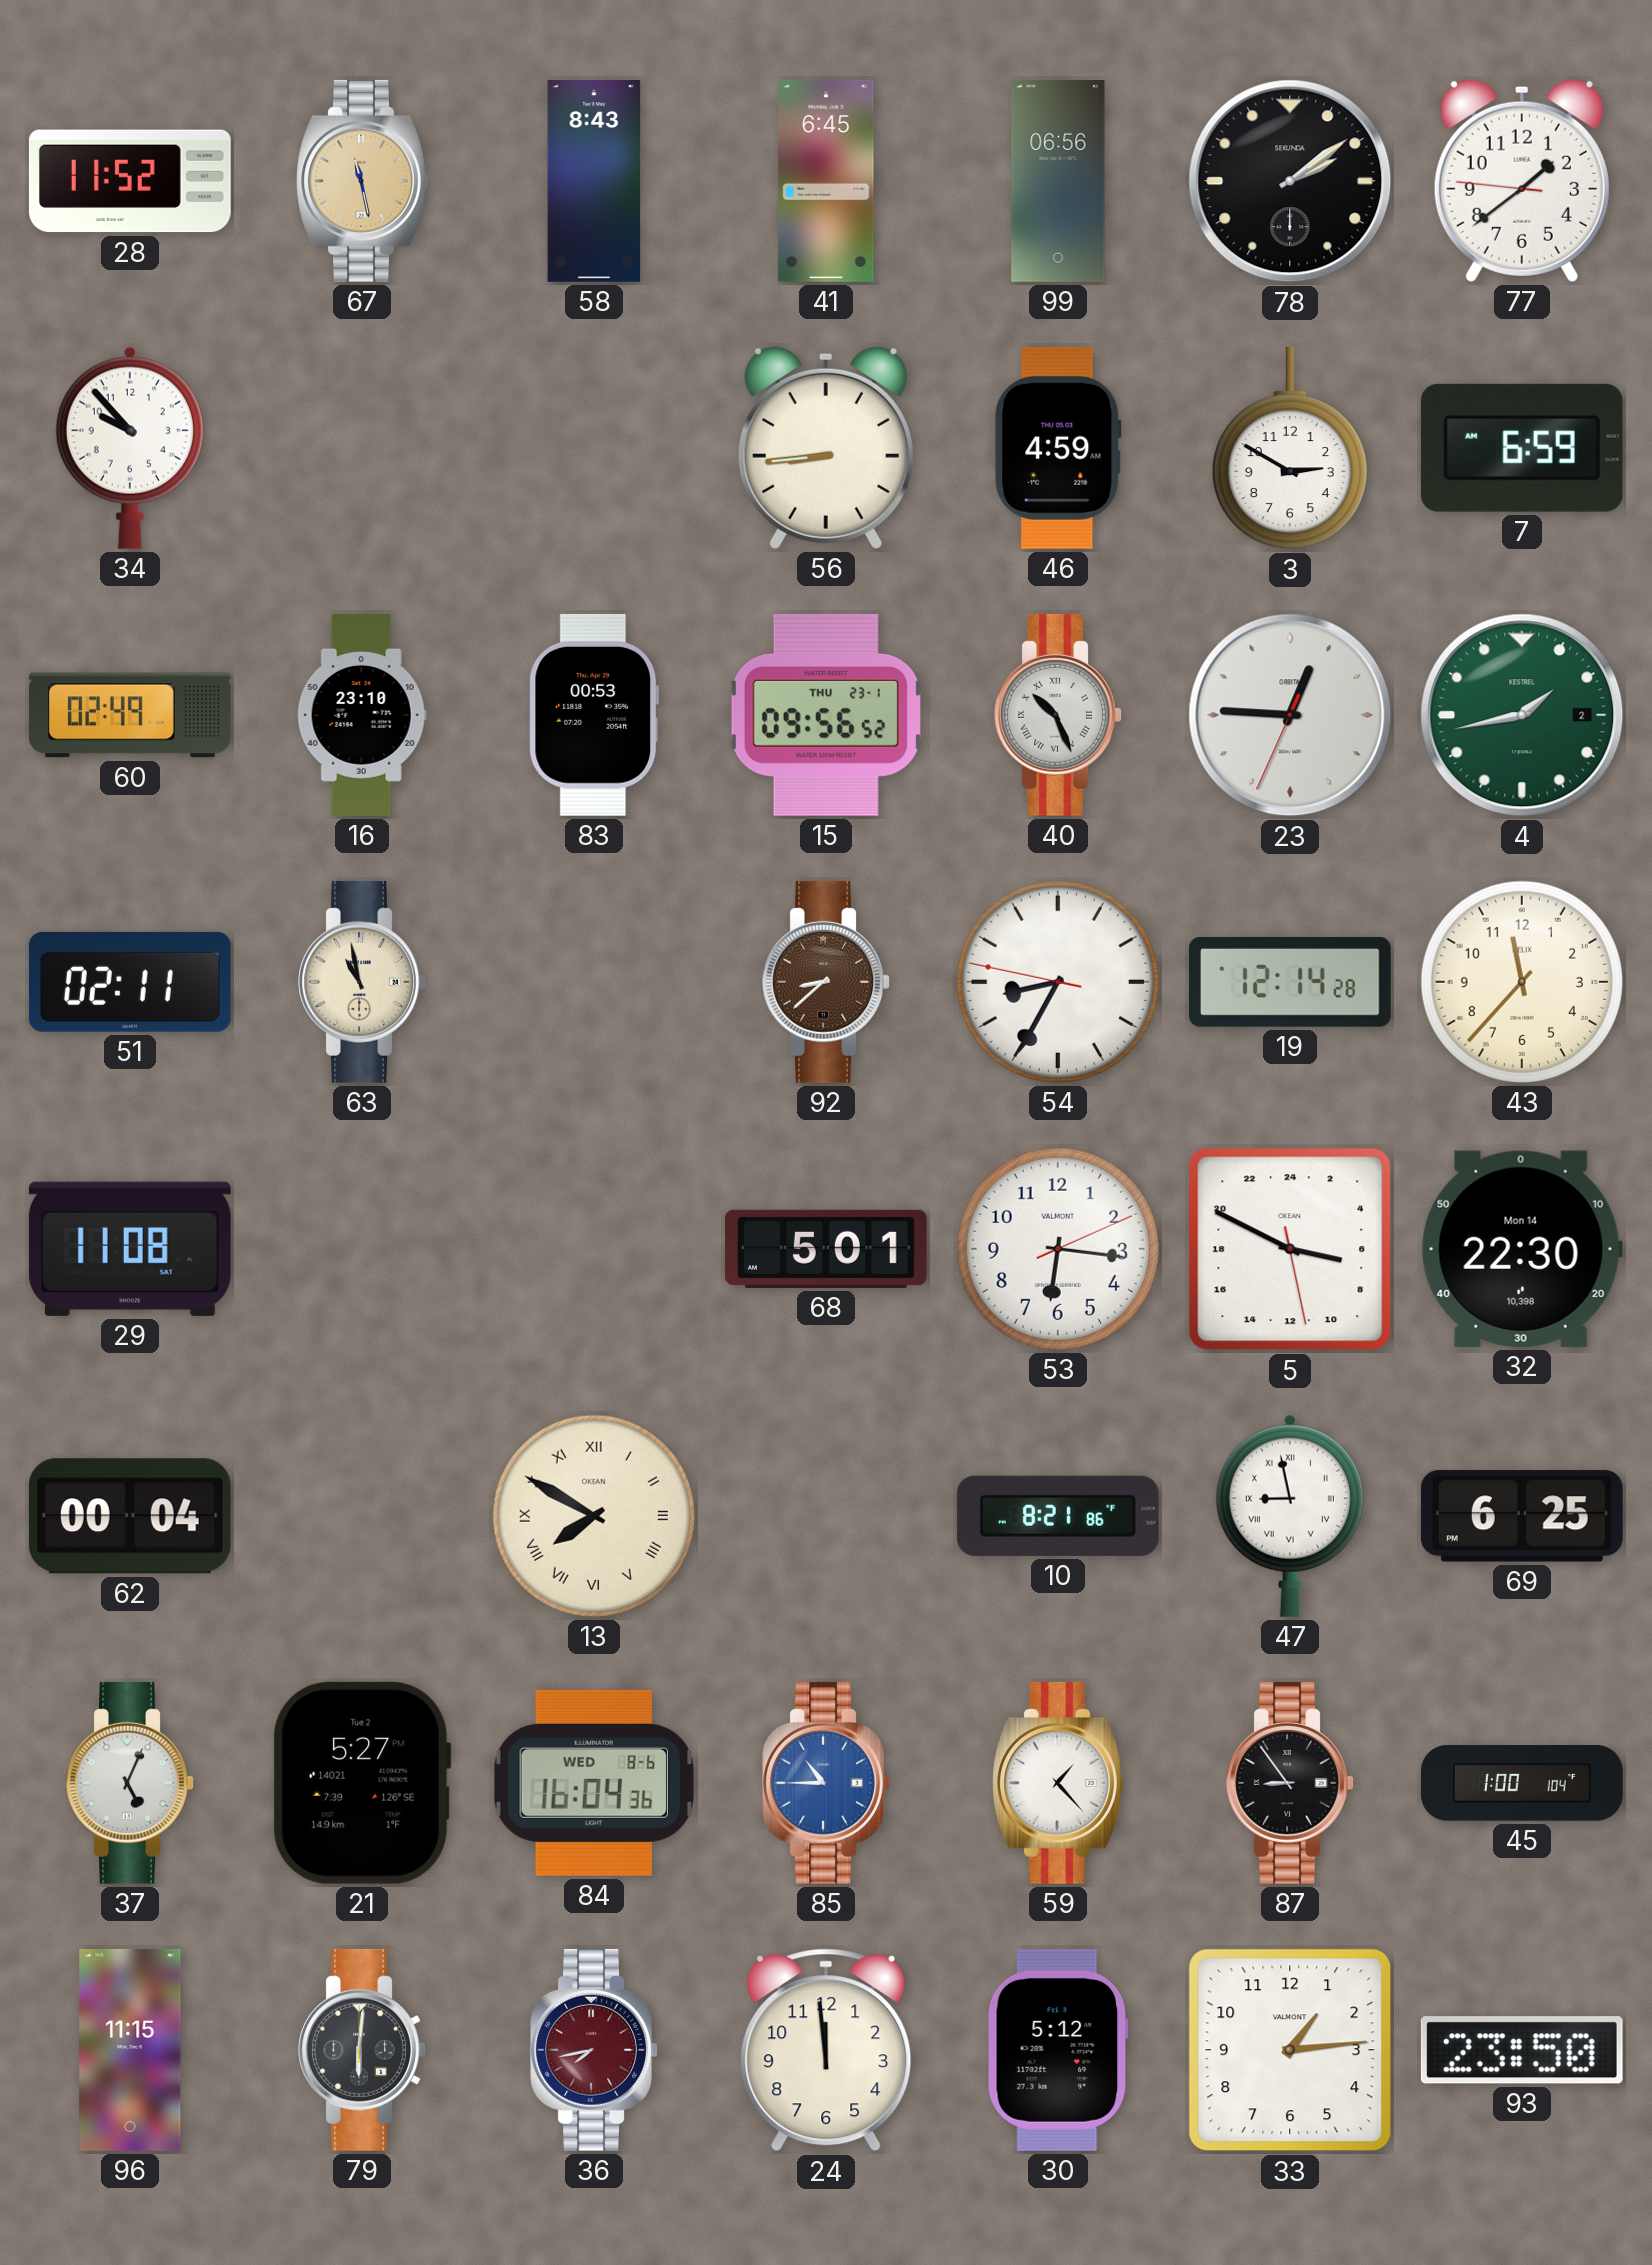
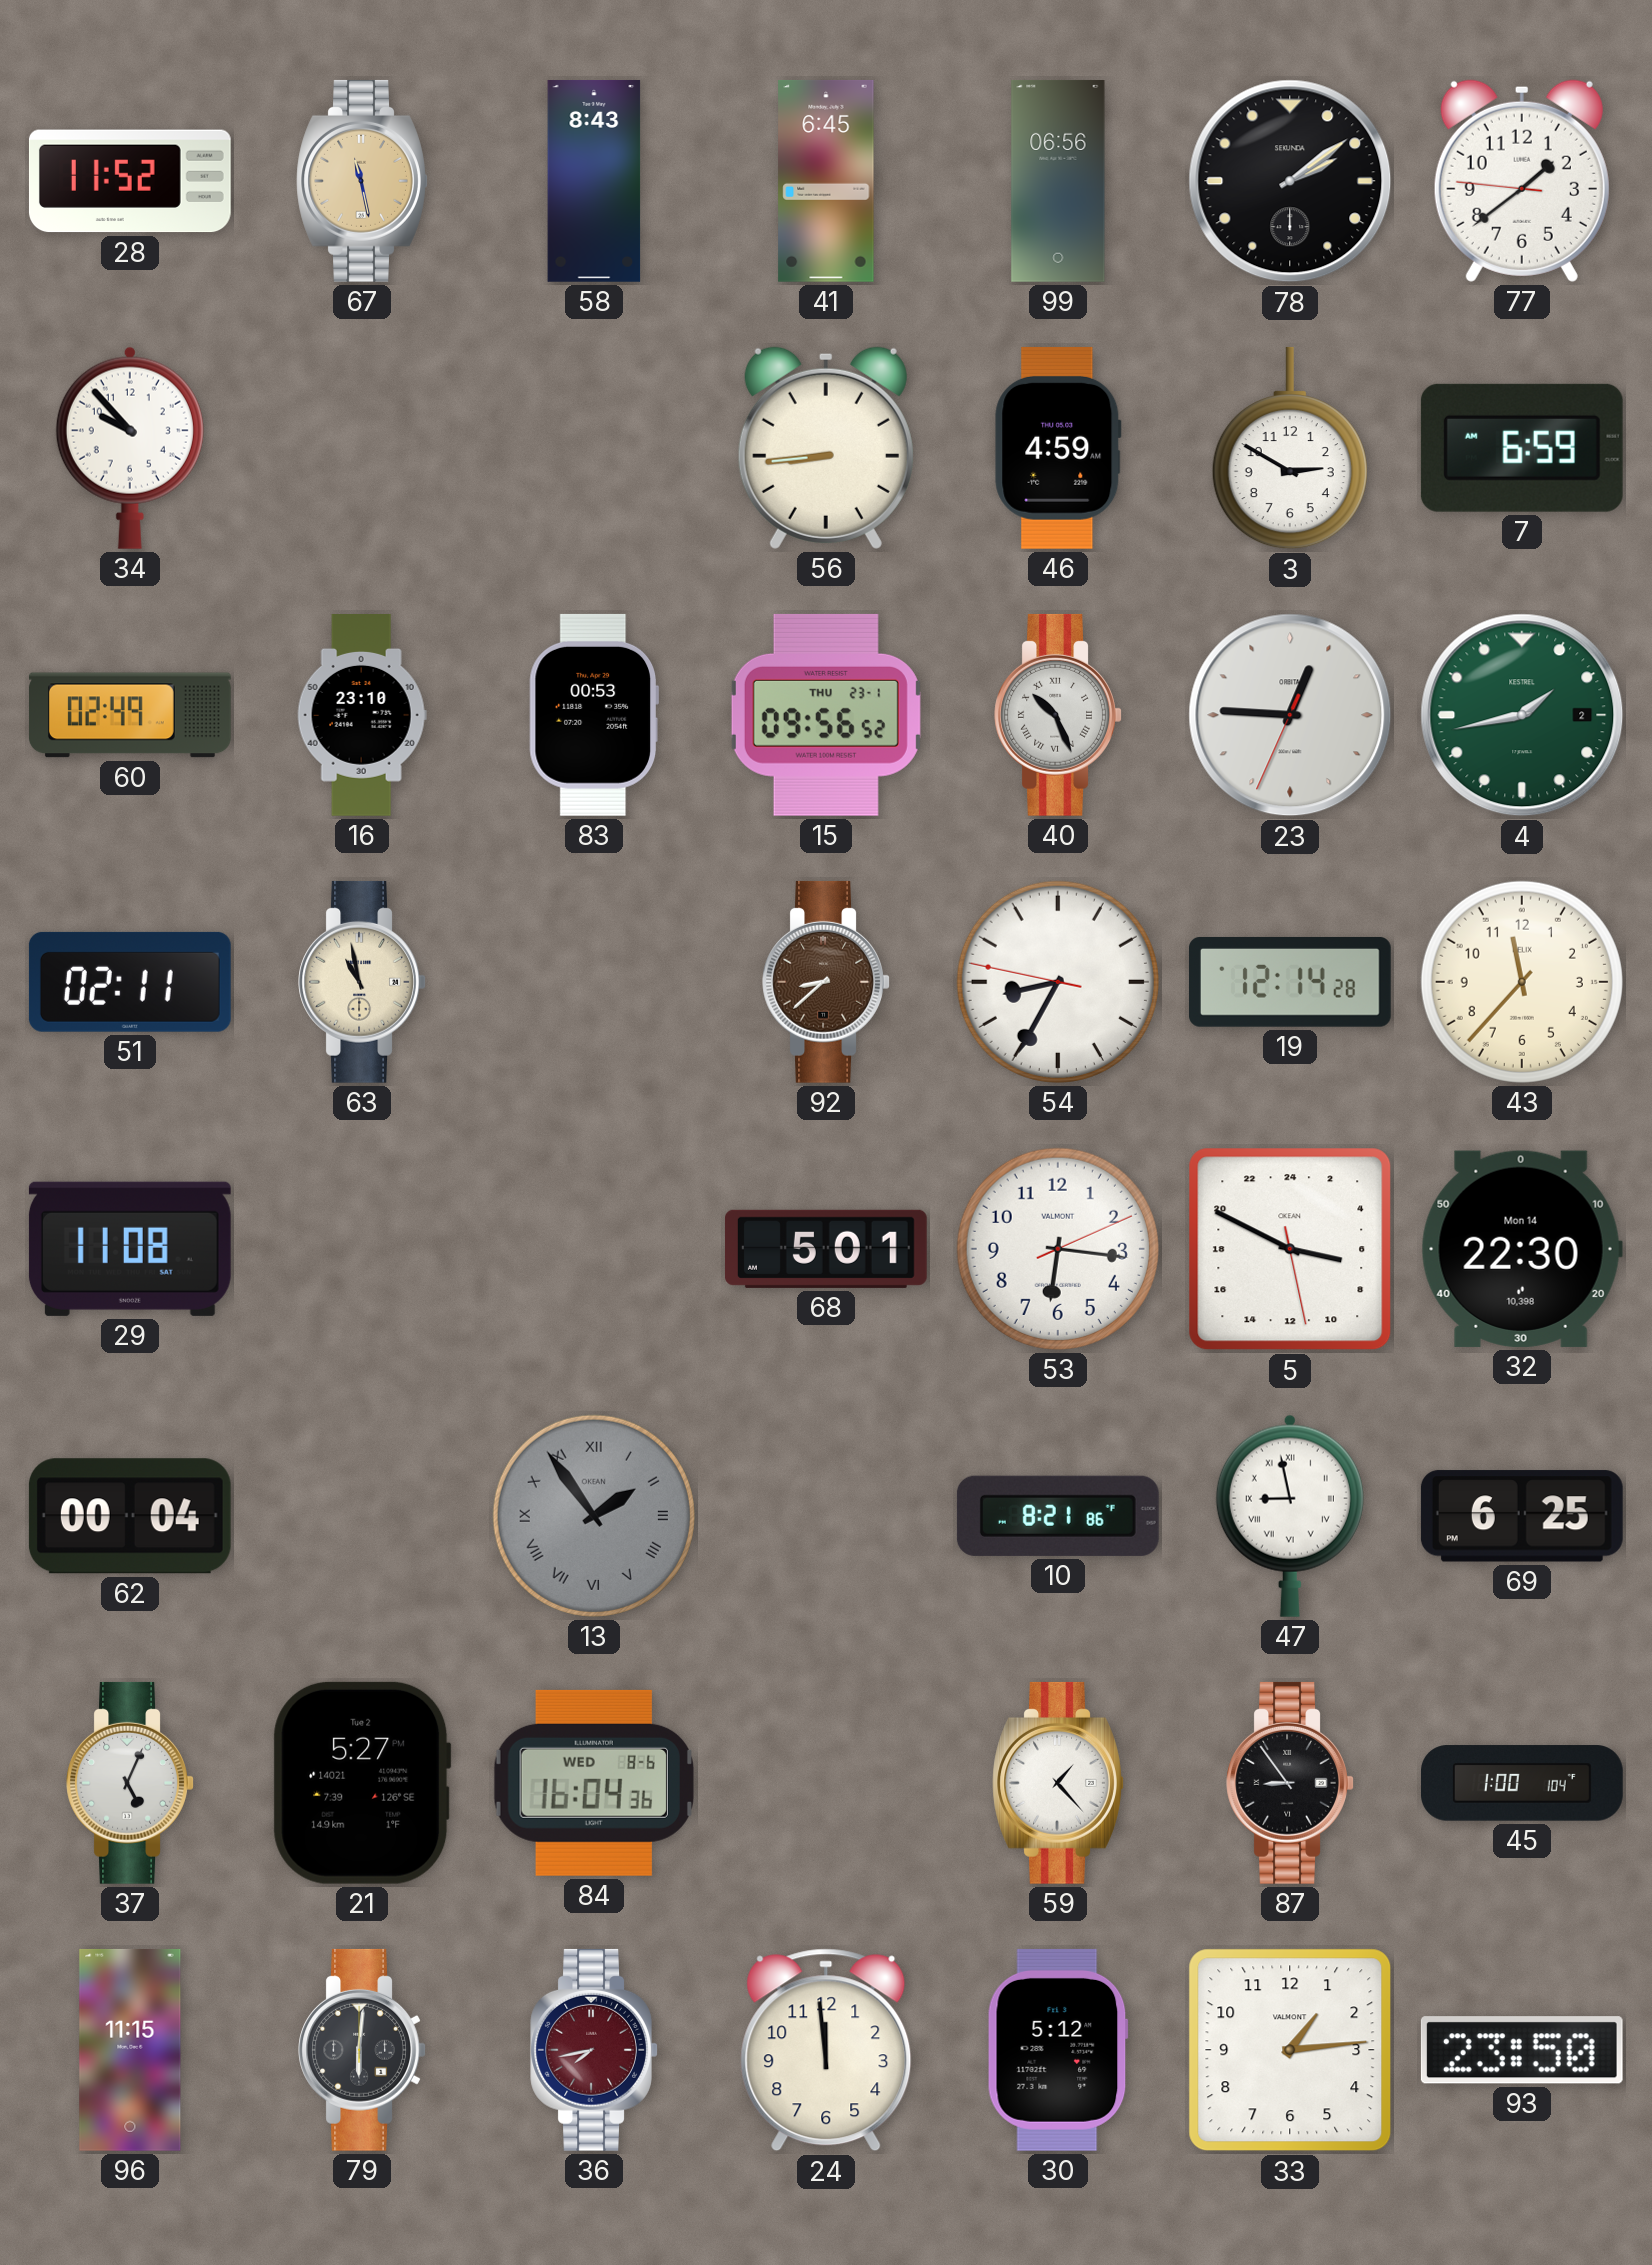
13: 7:50 -> 1:54
13 dial: cream -> grey
85: 10:45 -> none
